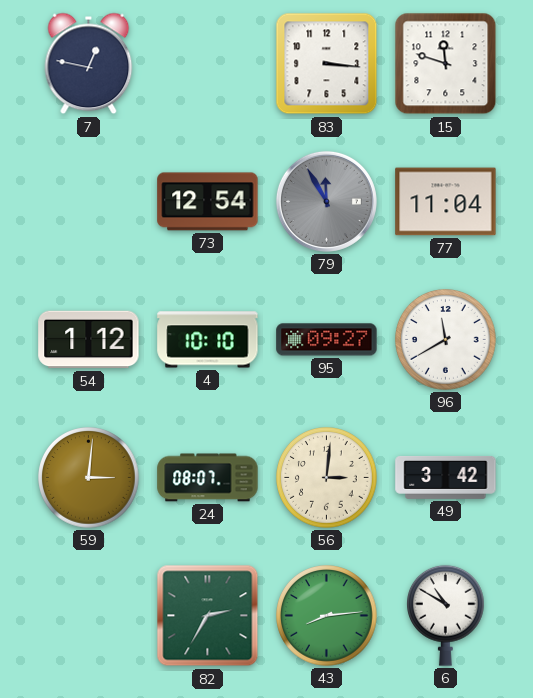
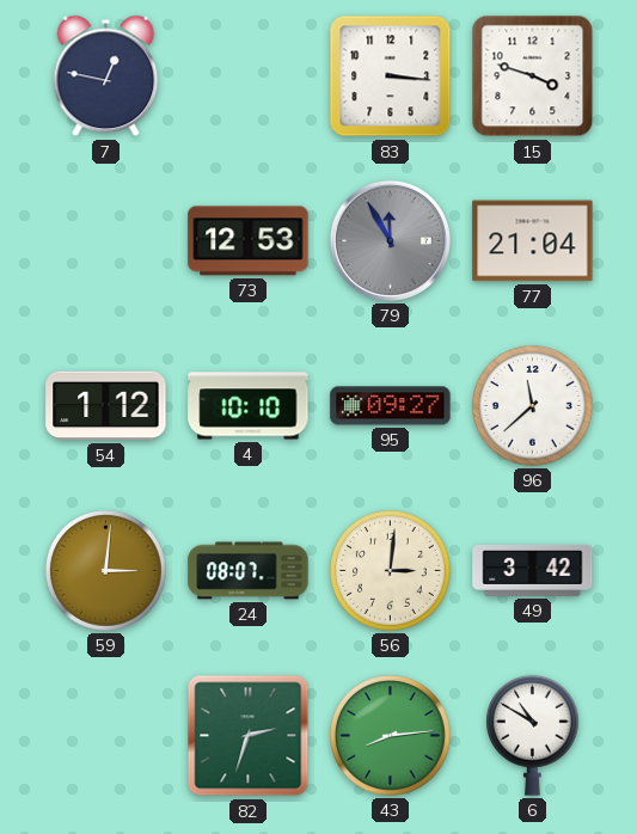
15: 11:48 -> 3:48
73: 12:54 -> 12:53
77: 11:04 -> 21:04
96: 11:40 -> 11:38
82: 2:35 -> 2:33
